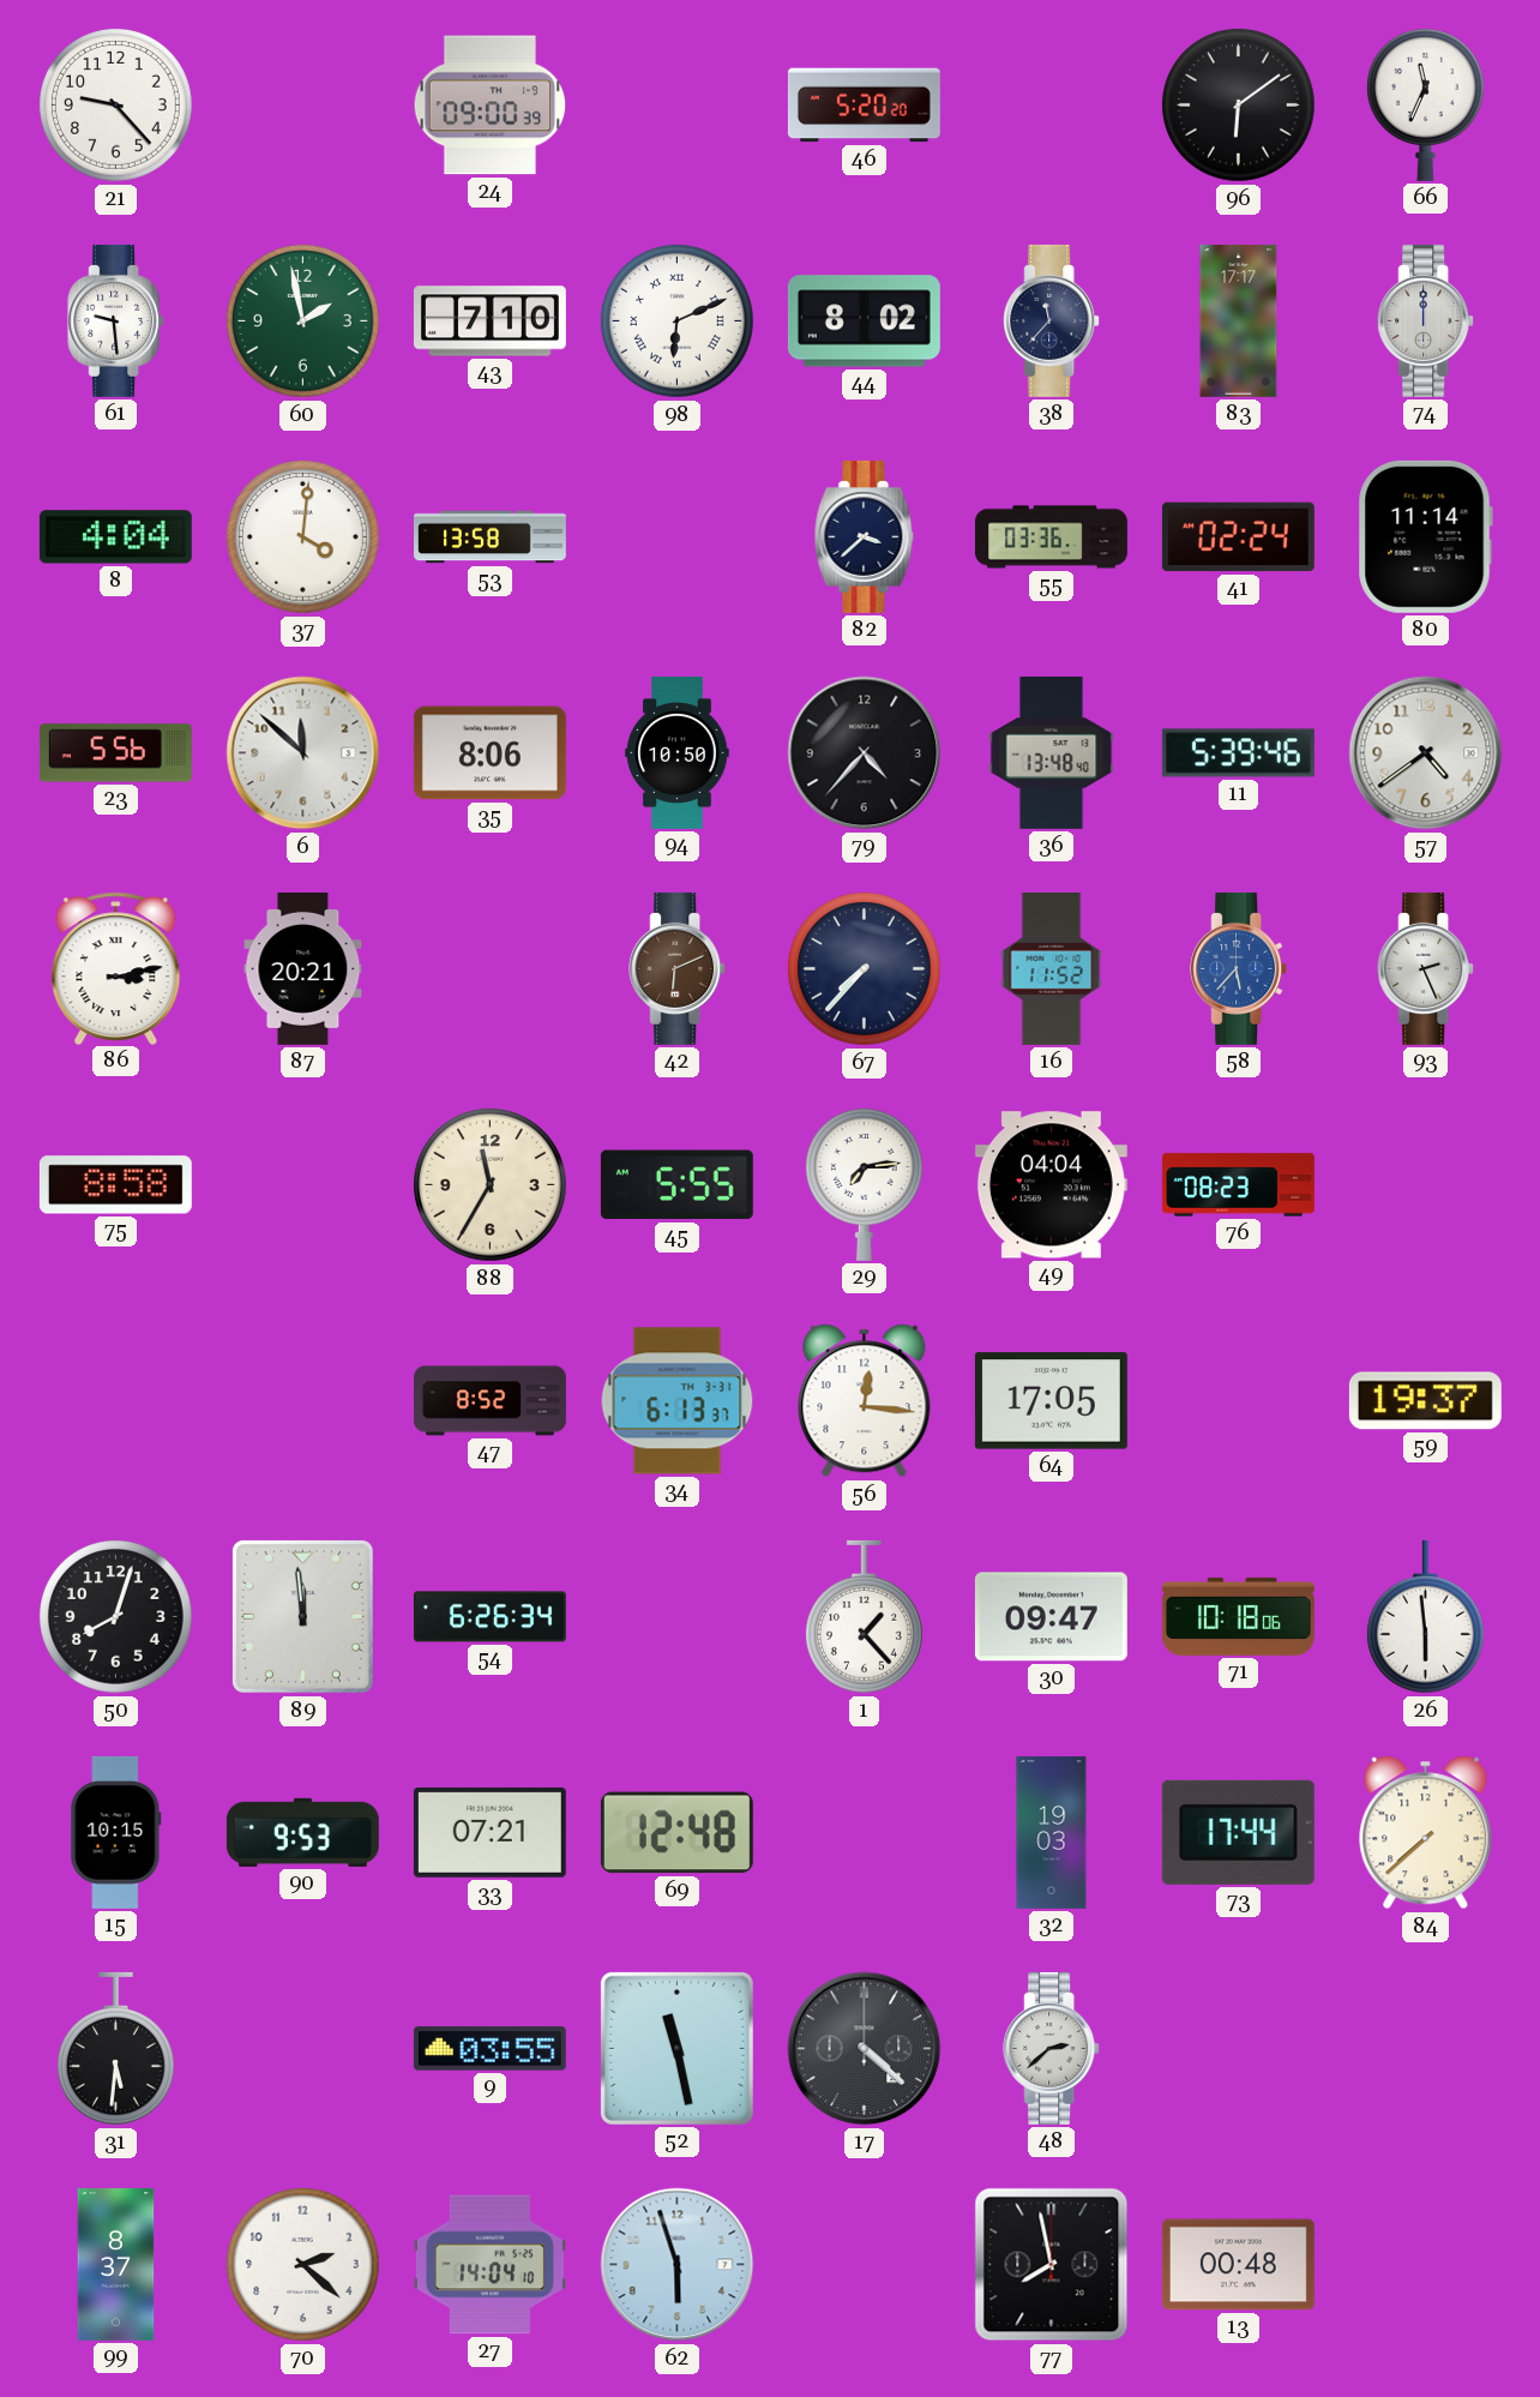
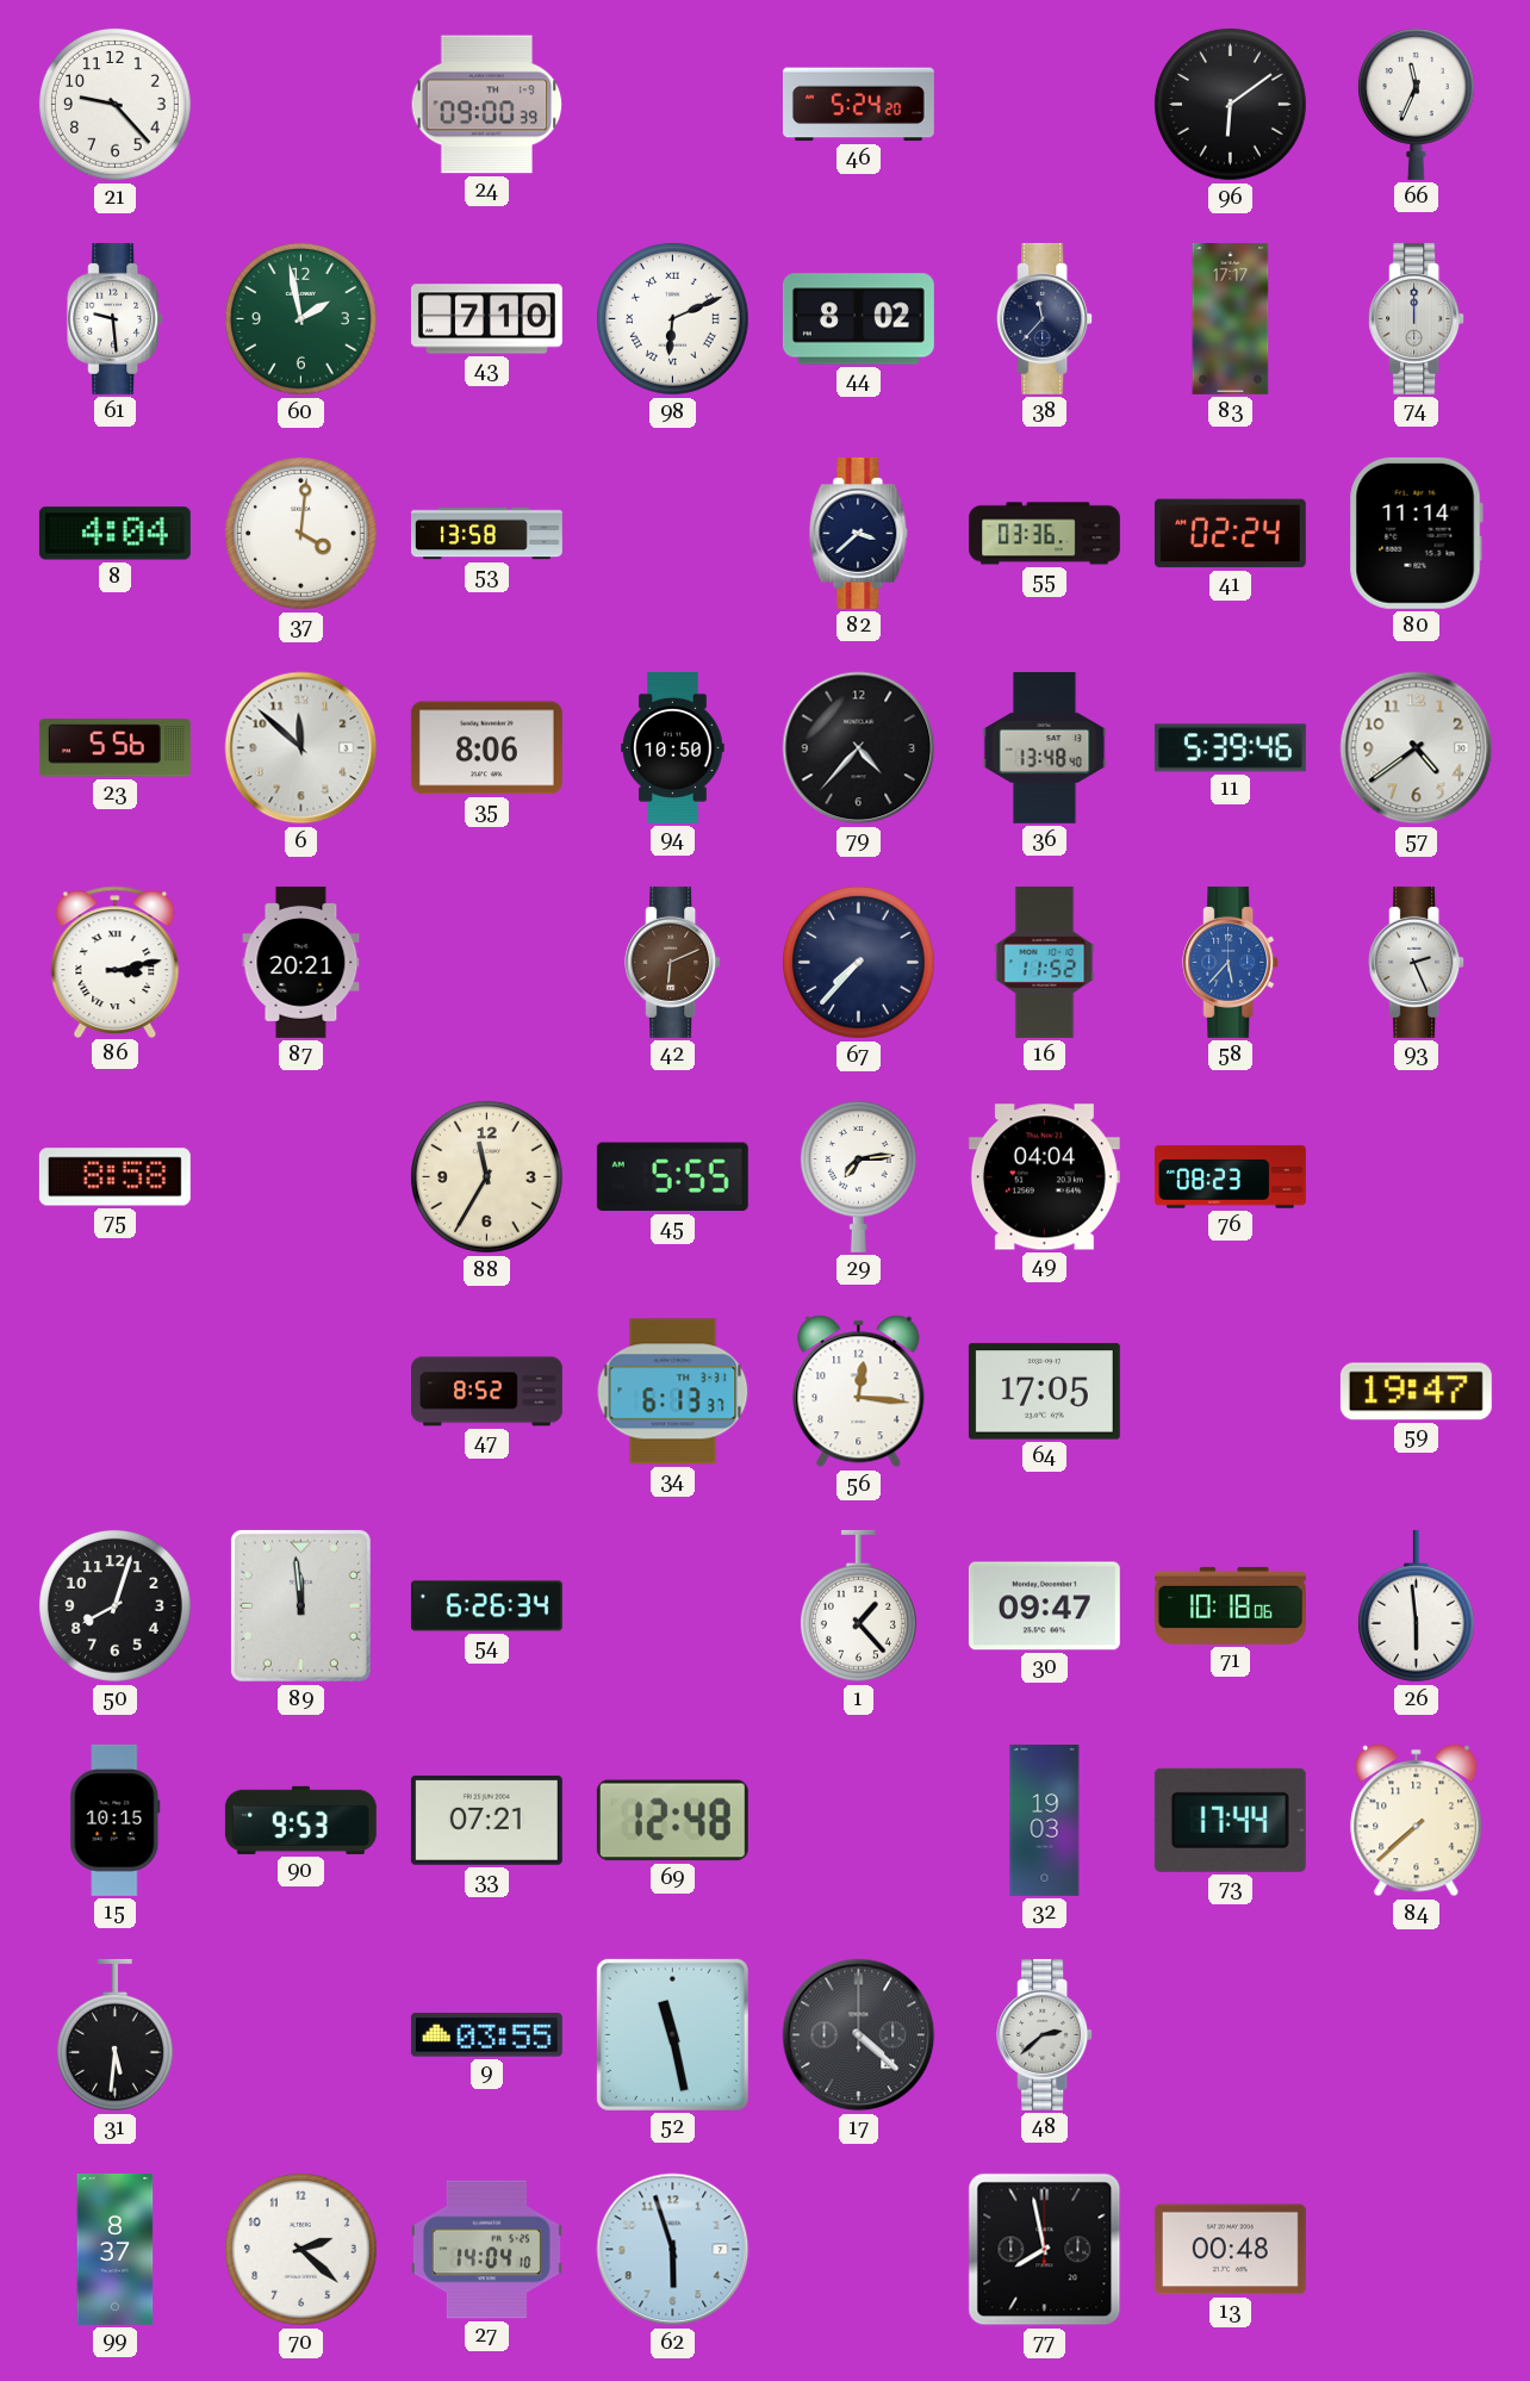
46: 5:20 -> 5:24
59: 19:37 -> 19:47
